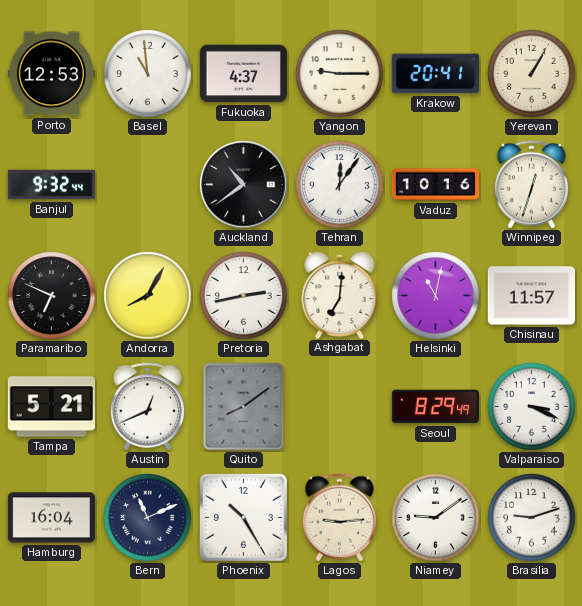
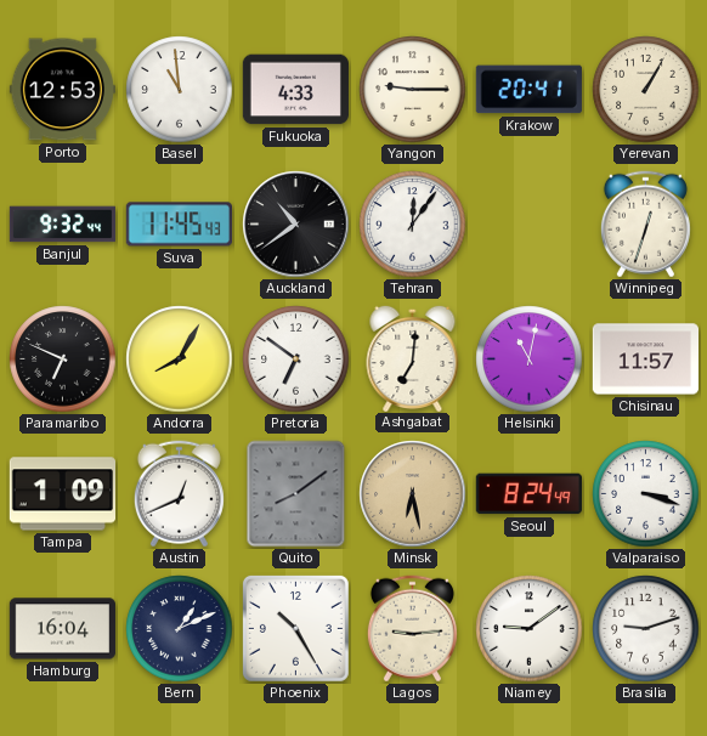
Fukuoka: 4:37 -> 4:33
Suva: none -> 11:45
Vaduz: 10:16 -> none
Pretoria: 2:43 -> 6:51
Tampa: 5:21 -> 1:09
Minsk: none -> 6:28
Seoul: 8:29 -> 8:24
Valparaiso: 3:19 -> 3:18
Bern: 11:11 -> 1:11
